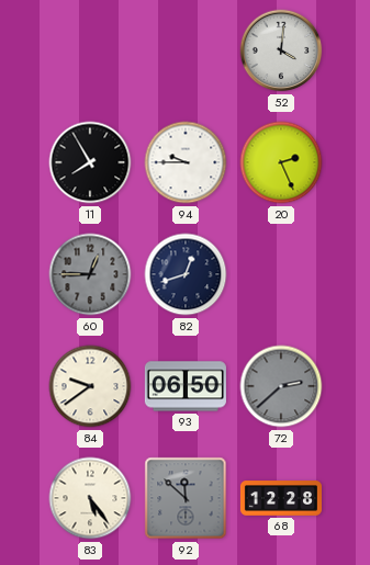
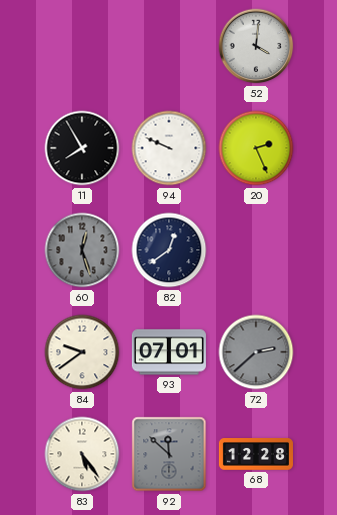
94: 9:45 -> 9:49
60: 12:45 -> 12:27
82: 12:42 -> 12:39
93: 06:50 -> 07:01
